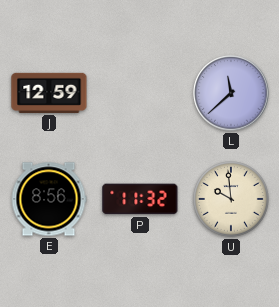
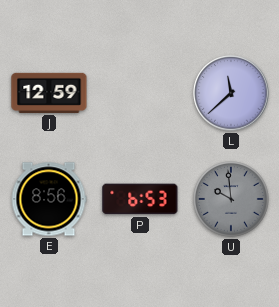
P: 11:32 -> 6:53
U dial: cream -> grey
